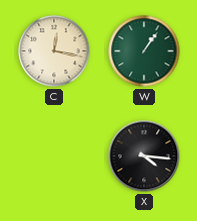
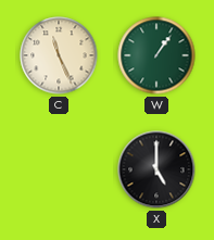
C: 12:17 -> 11:26
X: 4:16 -> 5:00
